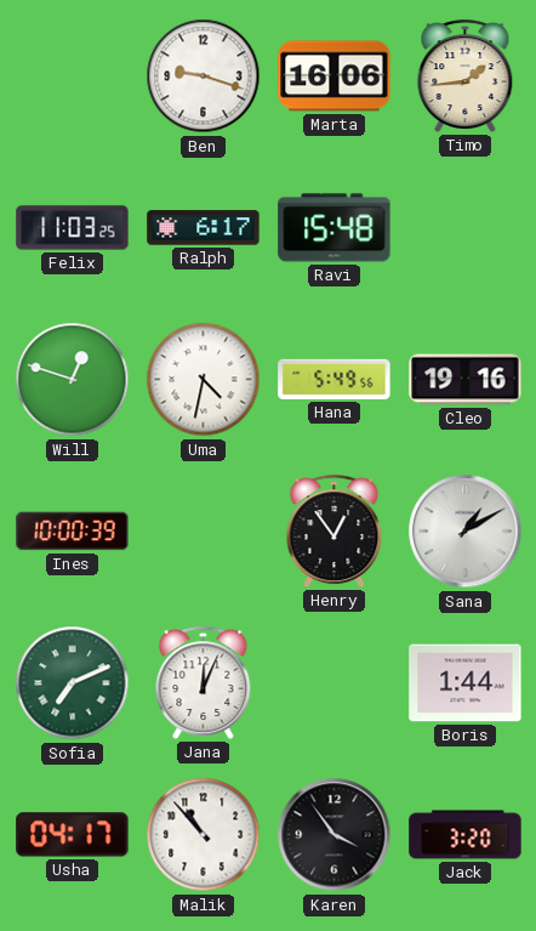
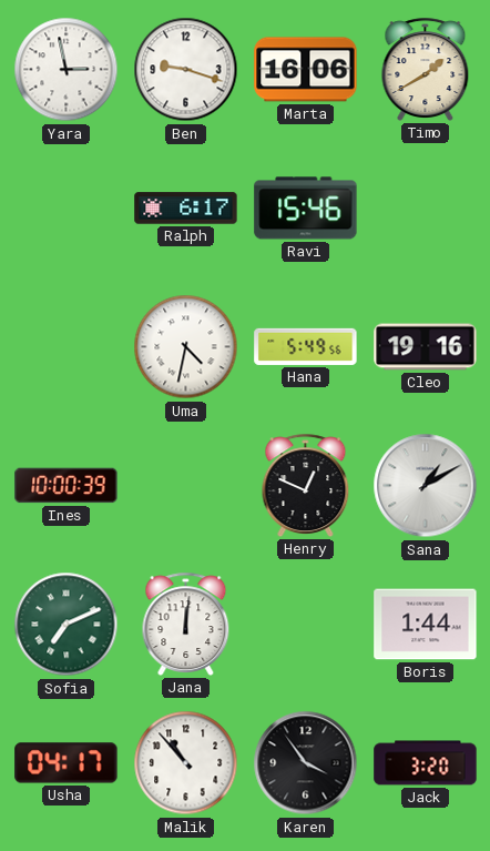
Yara: none -> 2:58
Timo: 1:44 -> 1:40
Felix: 11:03 -> none
Ravi: 15:48 -> 15:46
Will: 12:48 -> none
Henry: 12:54 -> 12:49
Jana: 12:04 -> 12:01
